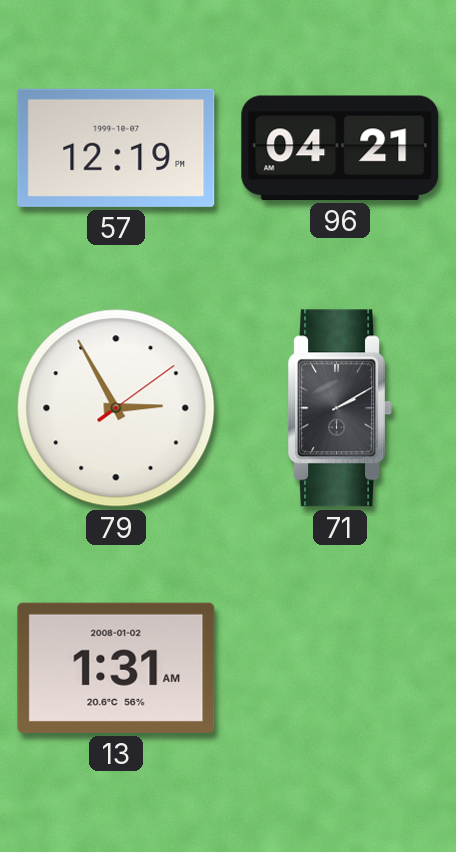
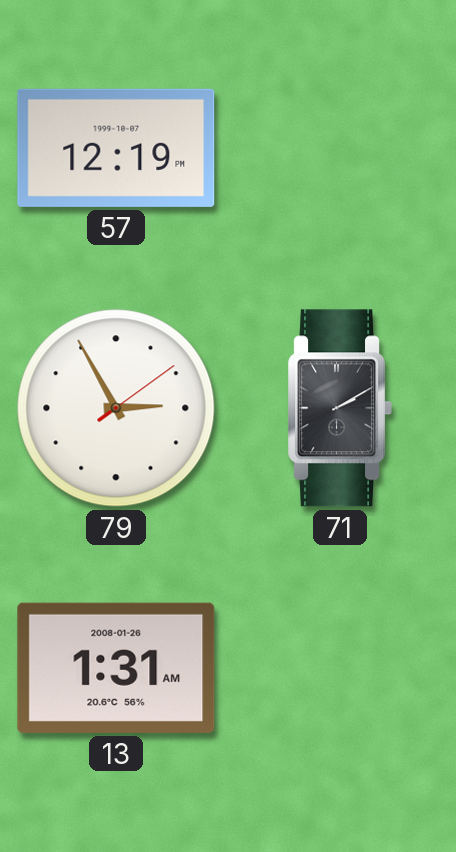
96: 04:21 -> none
13 date: 2008-01-02 -> 2008-01-26
